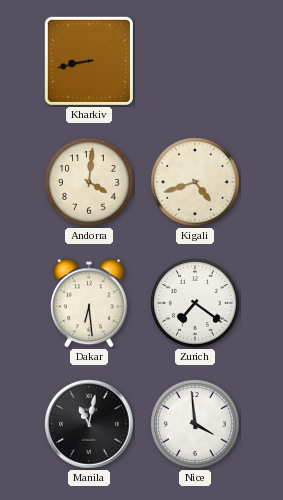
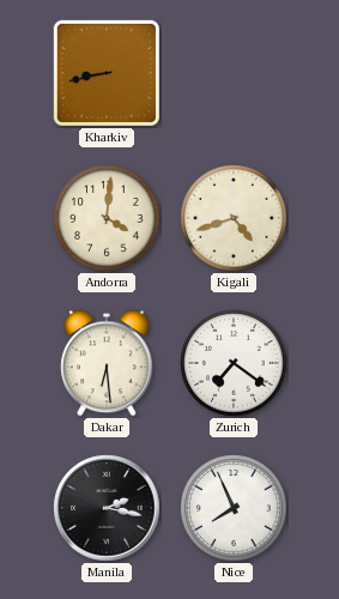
Manila: 11:02 -> 2:17
Nice: 3:59 -> 7:56
